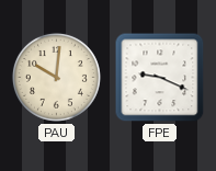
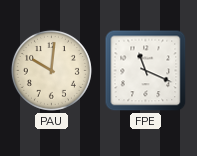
FPE: 9:19 -> 11:19
